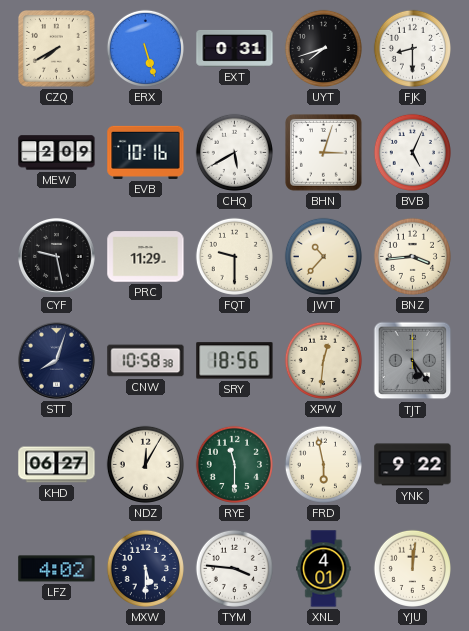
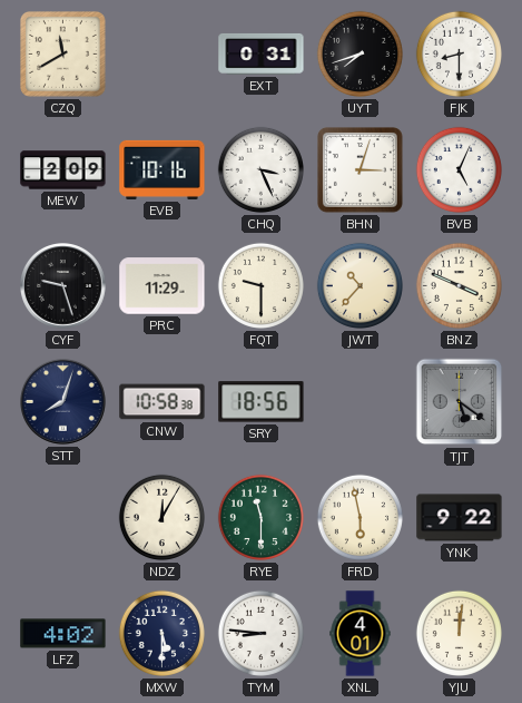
CZQ: 7:40 -> 11:40
ERX: 5:27 -> none
CHQ: 5:40 -> 3:26
CYF: 9:28 -> 9:27
BNZ: 3:44 -> 3:49
XPW: 12:31 -> none
TJT: 5:24 -> 5:21
KHD: 06:27 -> none
TYM: 3:46 -> 8:46
